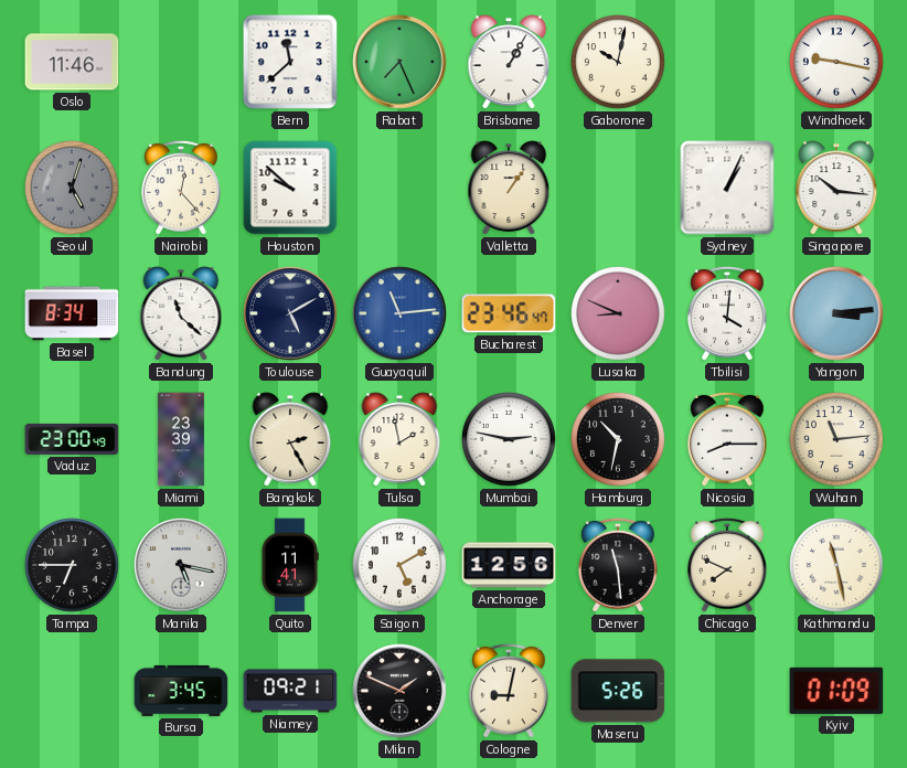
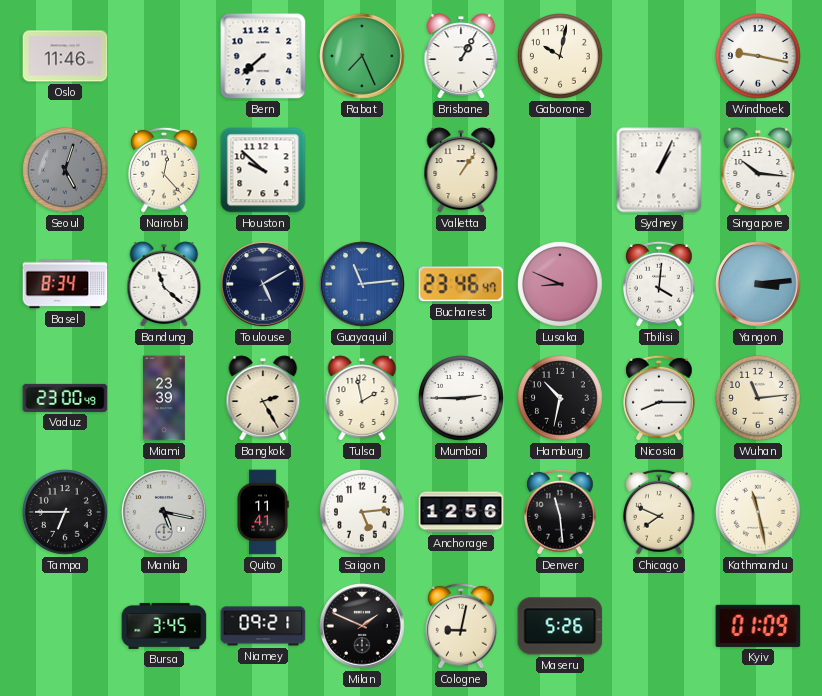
Bern: 11:38 -> 7:38
Mumbai: 2:47 -> 2:45
Saigon: 5:10 -> 5:14
